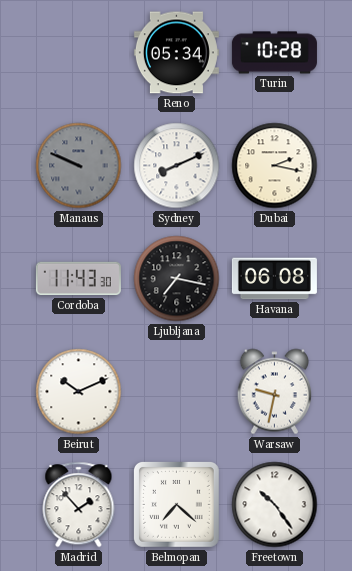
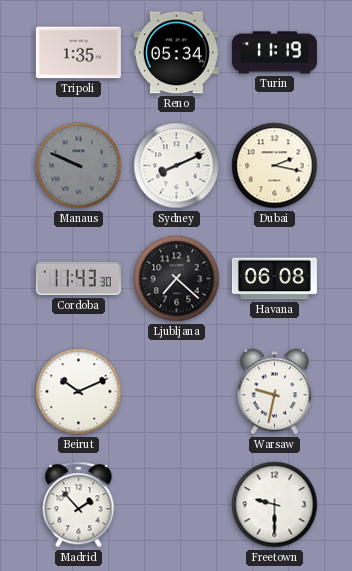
Tripoli: none -> 1:35
Turin: 10:28 -> 11:19
Ljubljana: 7:17 -> 7:22
Belmopan: 7:22 -> none
Freetown: 10:24 -> 9:30
